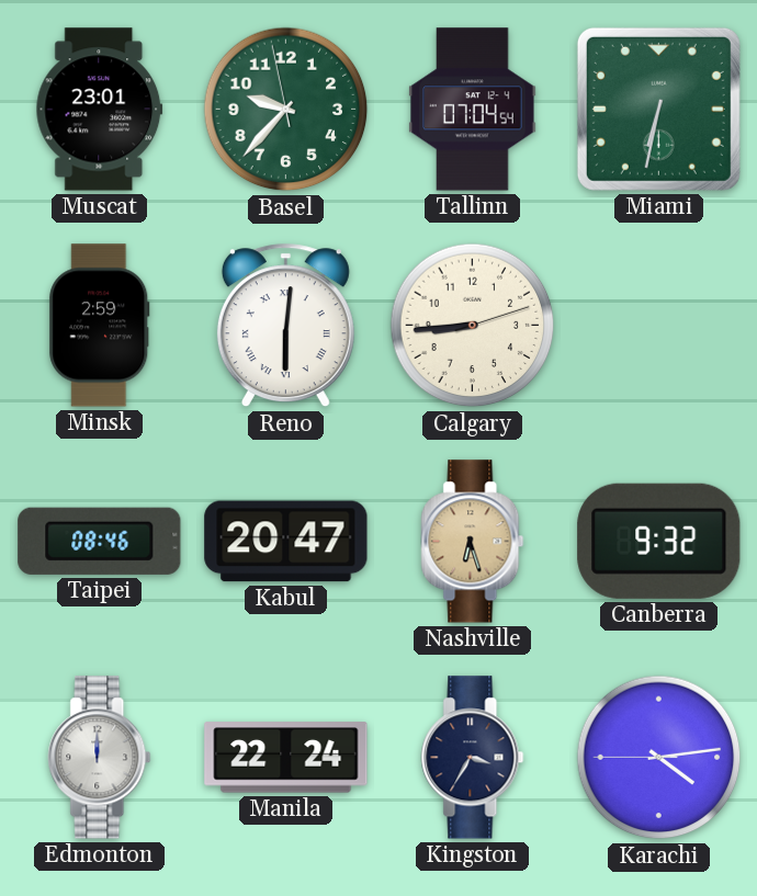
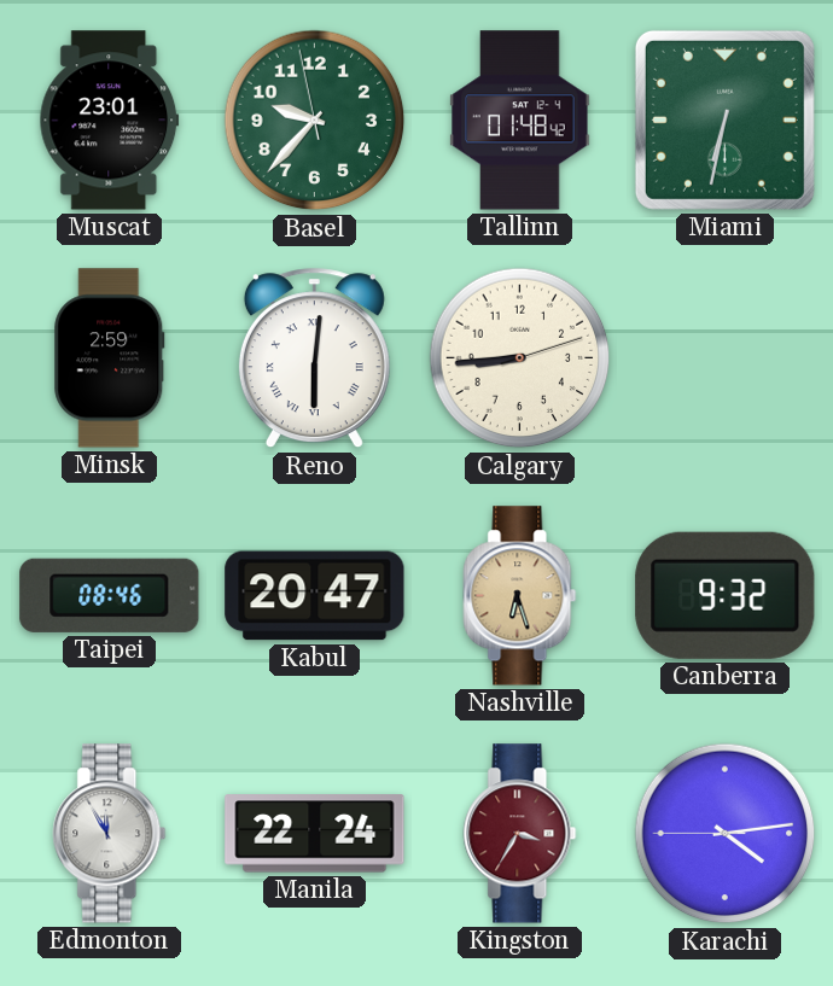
Tallinn: 07:04 -> 01:48
Edmonton: 12:00 -> 11:55
Kingston dial: navy -> burgundy
